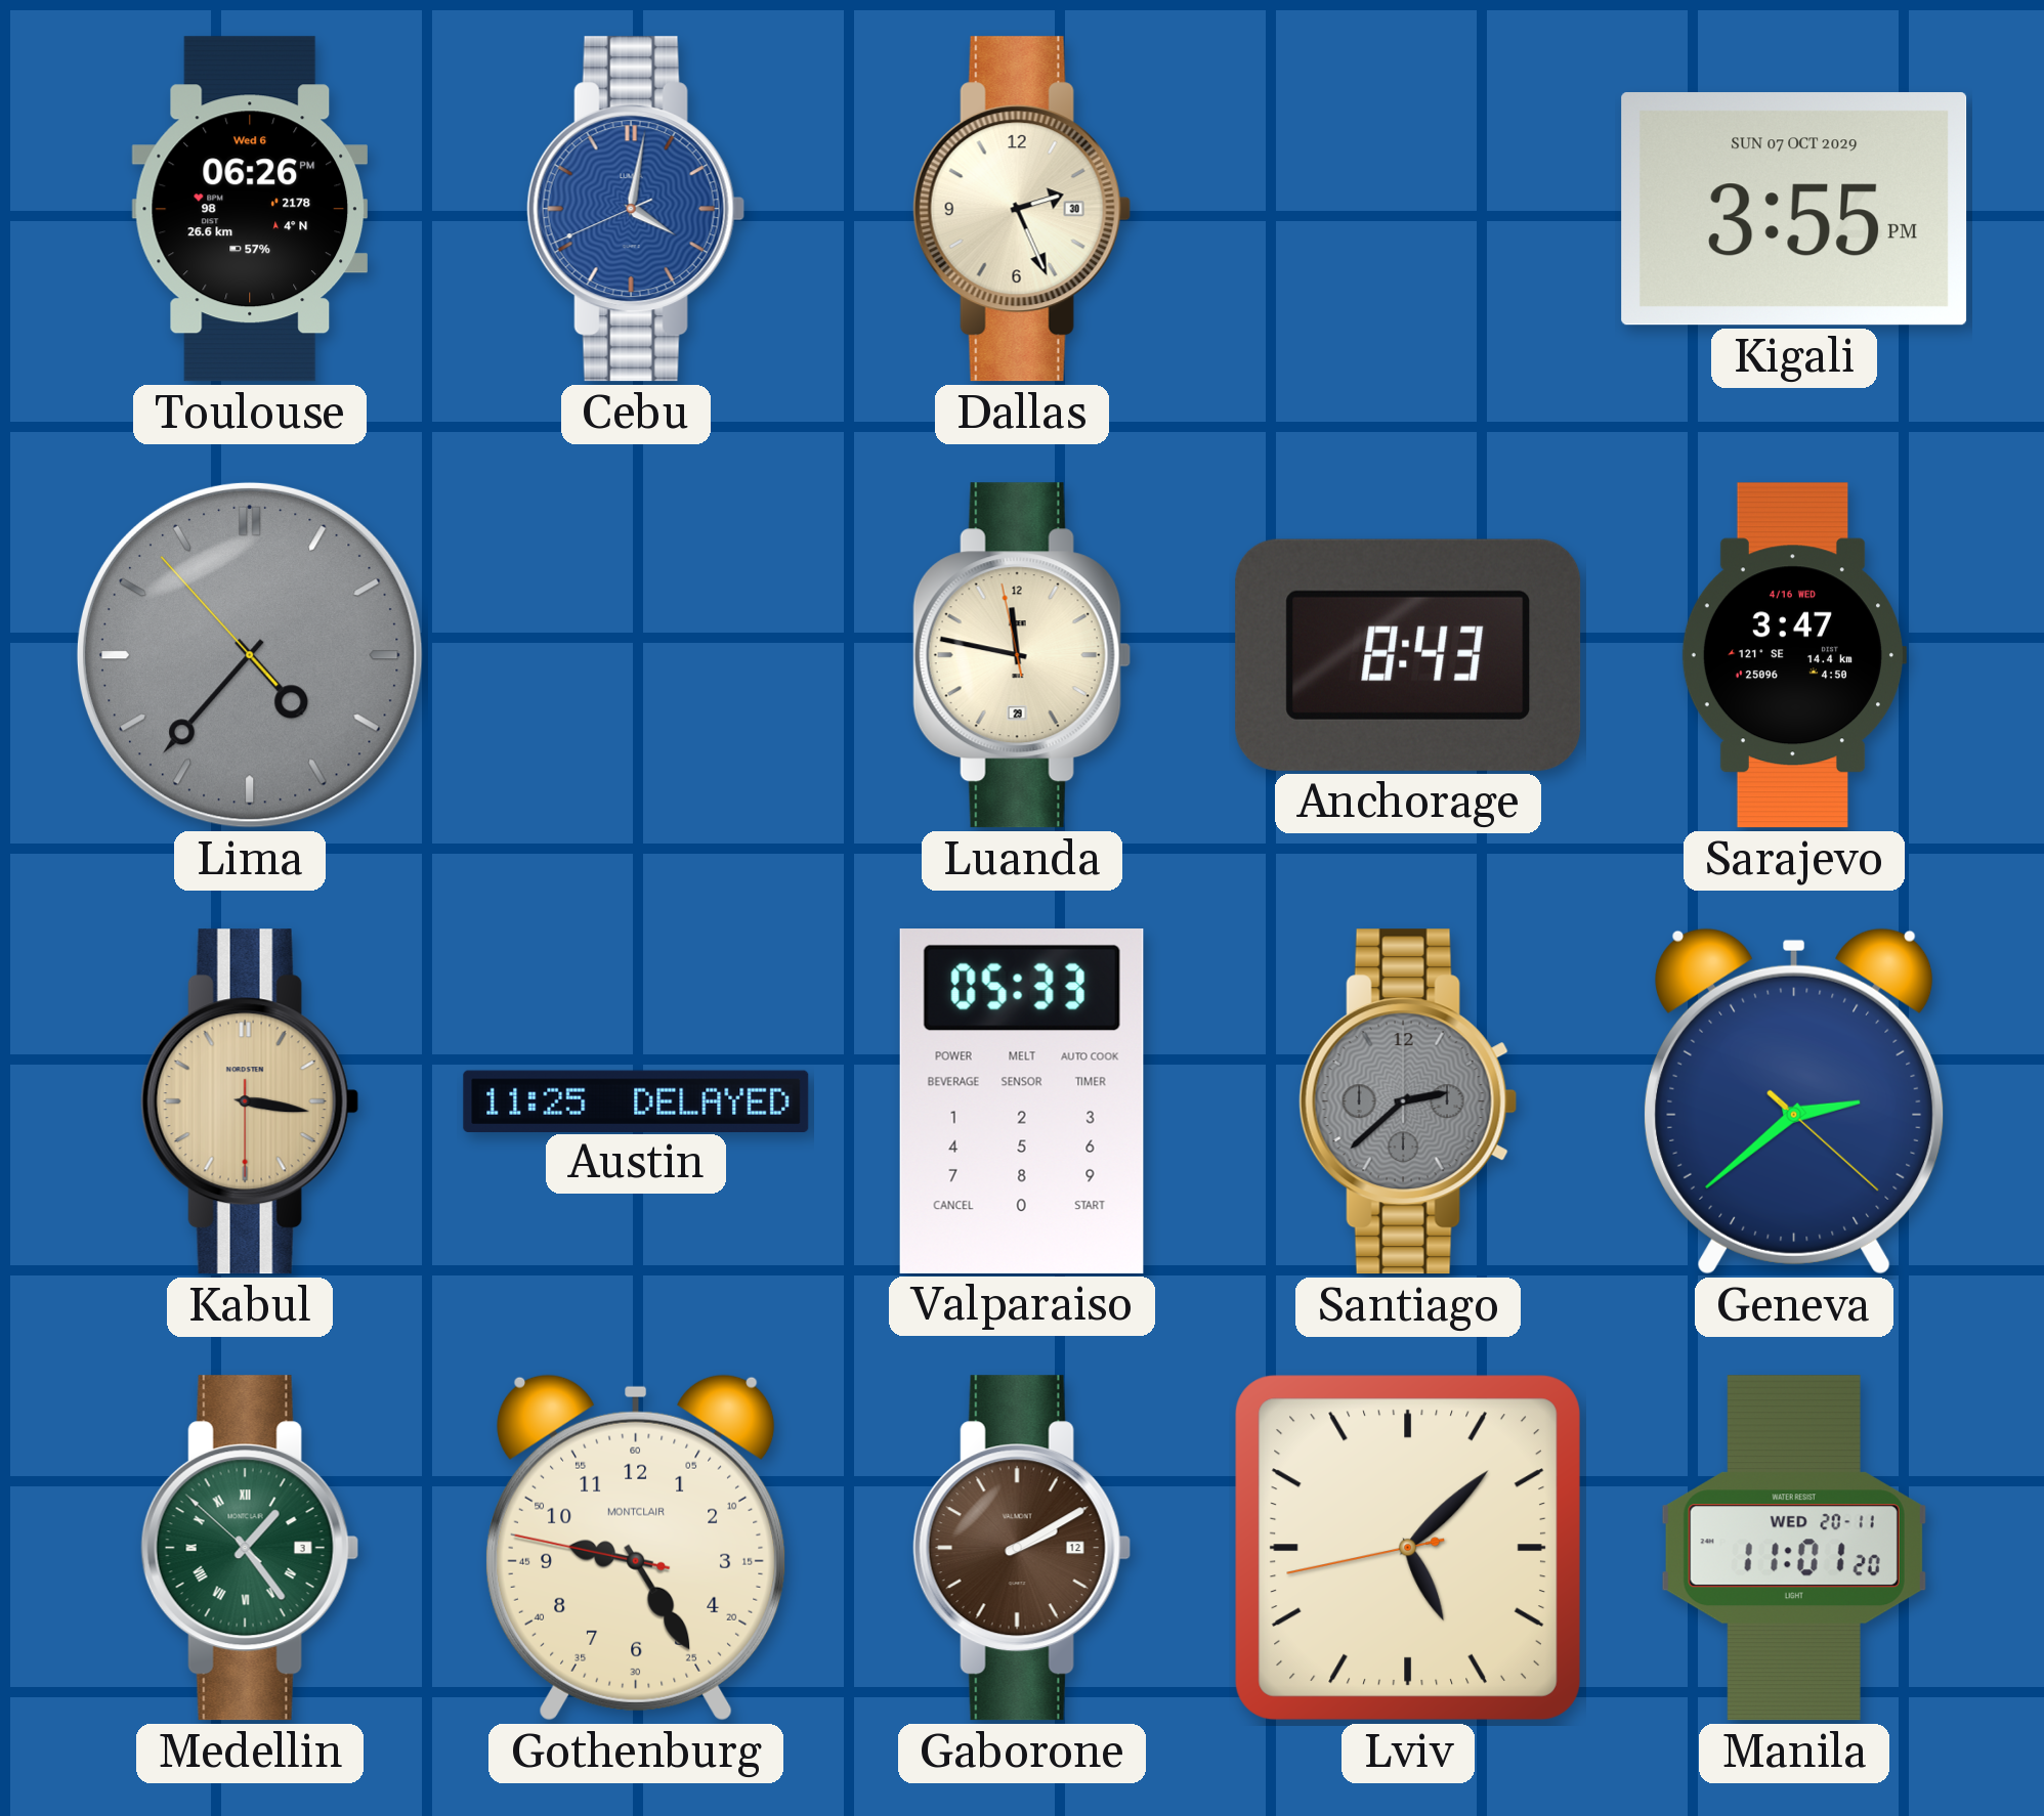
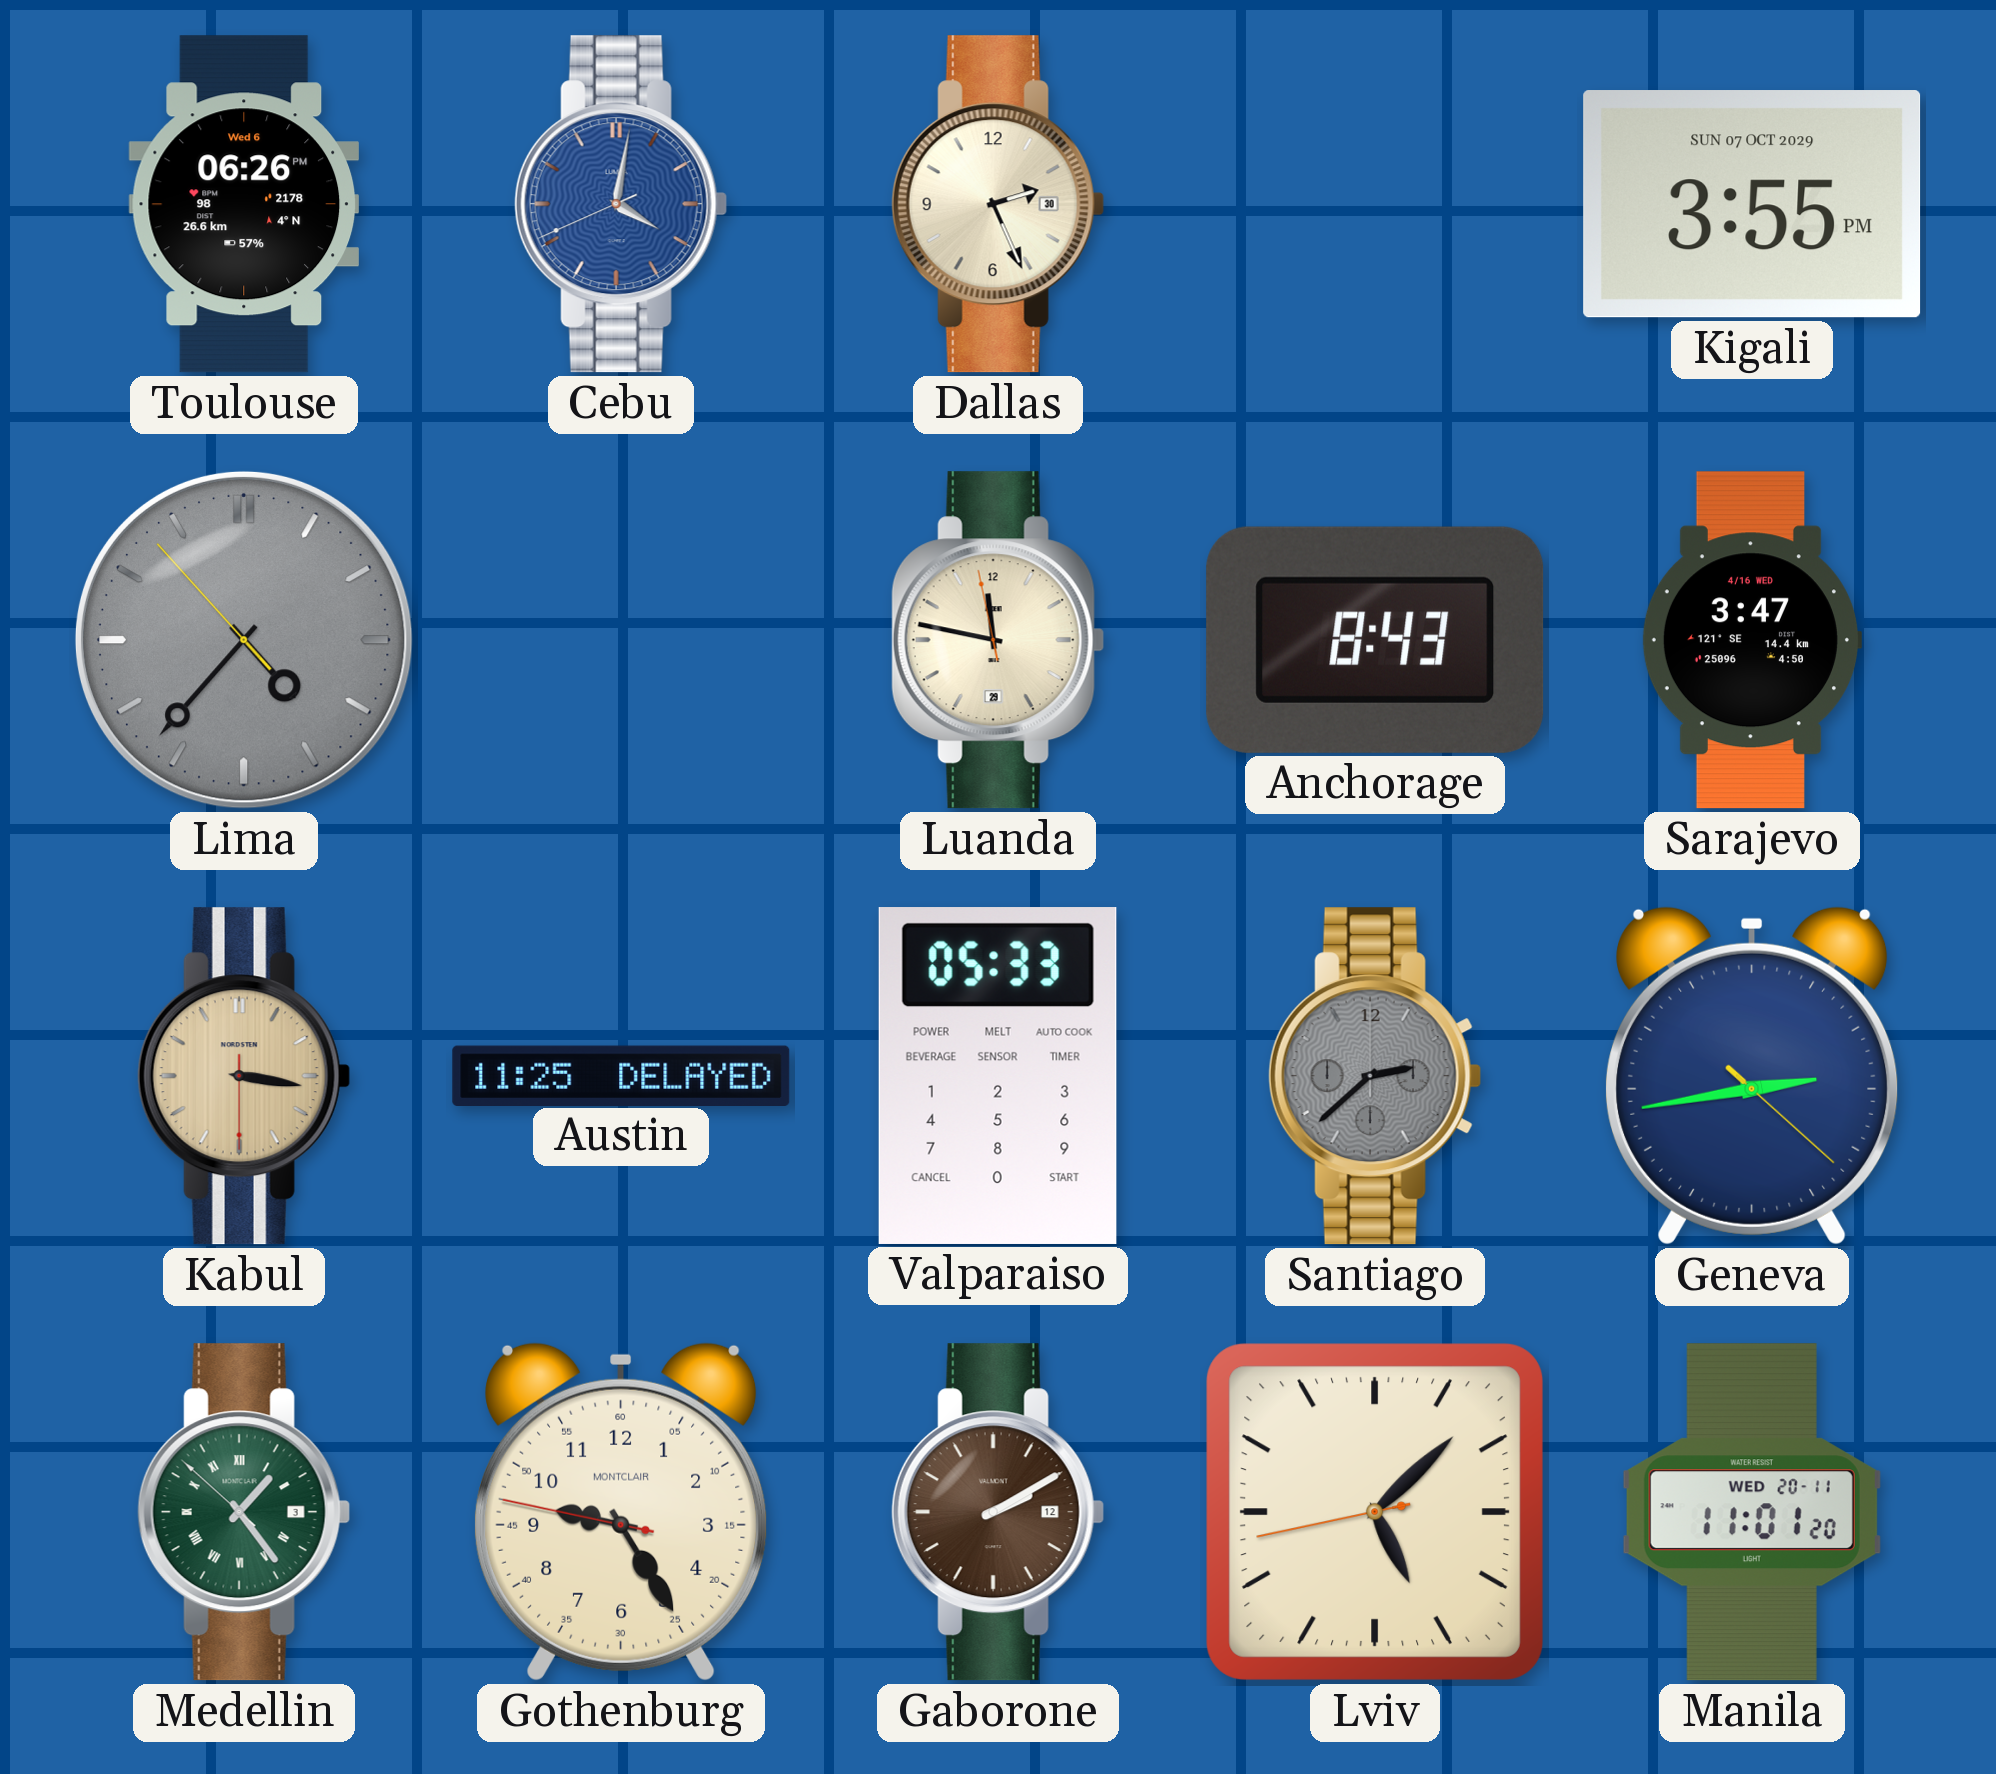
Geneva: 2:38 -> 2:43
